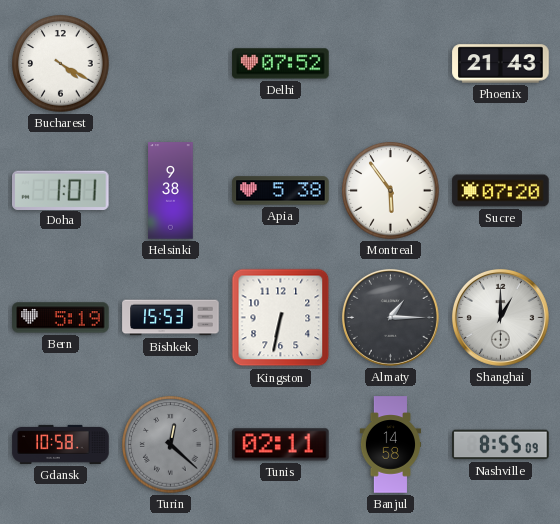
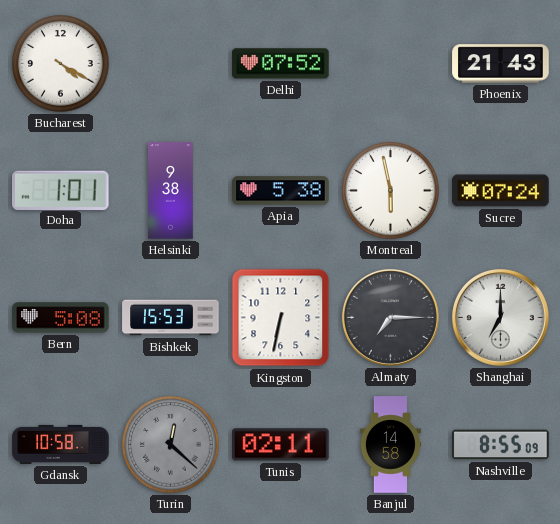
Montreal: 5:54 -> 5:58
Sucre: 07:20 -> 07:24
Bern: 5:19 -> 5:08
Almaty: 1:15 -> 7:15
Shanghai: 1:00 -> 7:00
